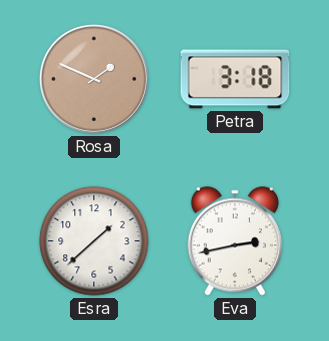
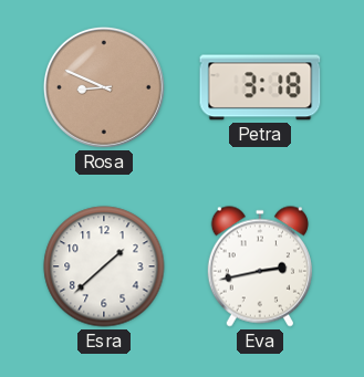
Rosa: 1:49 -> 8:49
